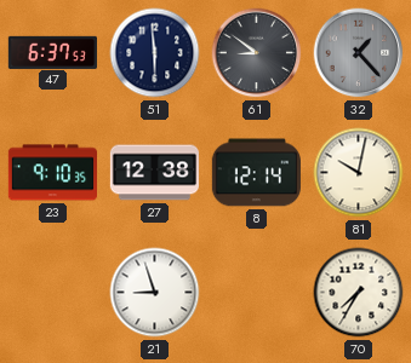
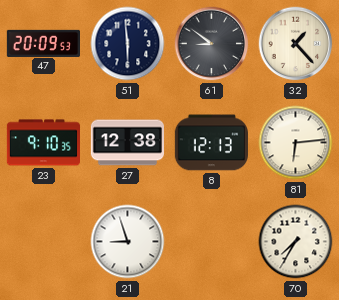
47: 6:37 -> 20:09
32 dial: grey -> cream
8: 12:14 -> 12:13
81: 10:02 -> 6:14
